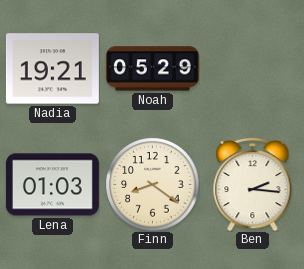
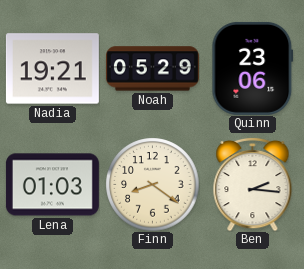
Quinn: none -> 23:06
